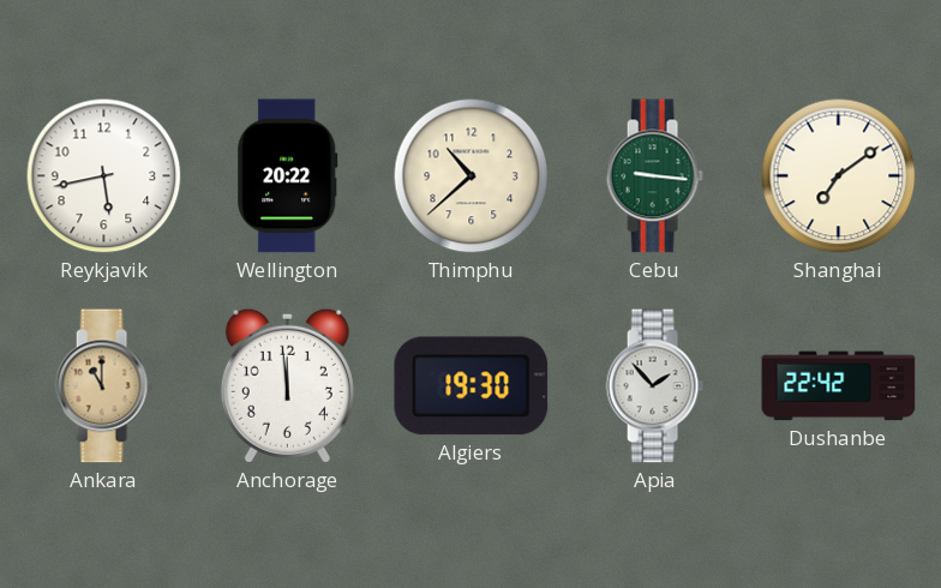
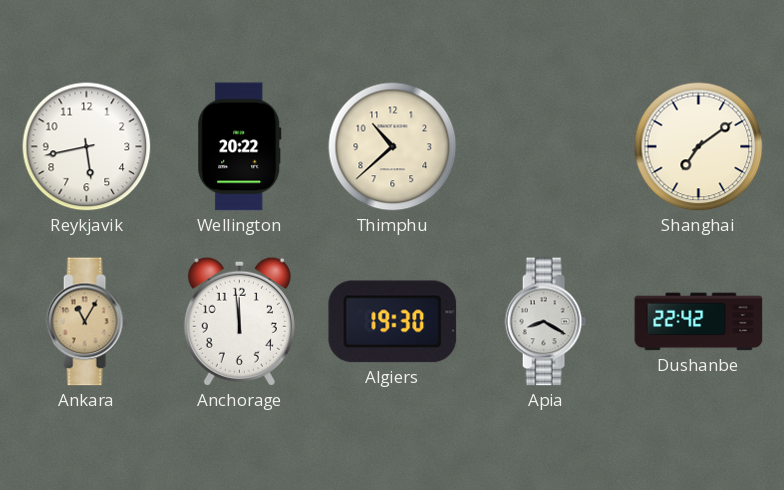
Cebu: 9:16 -> none
Ankara: 11:00 -> 11:05
Apia: 1:53 -> 8:20
